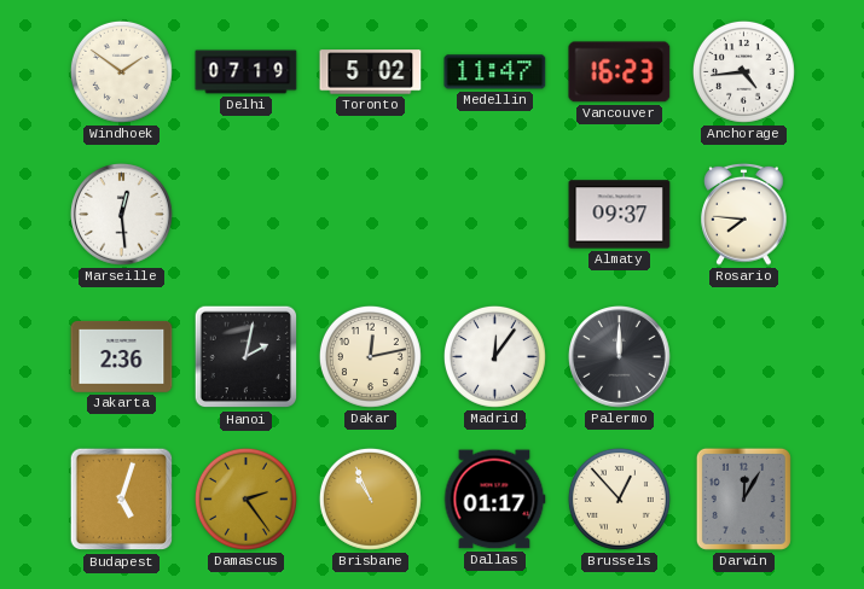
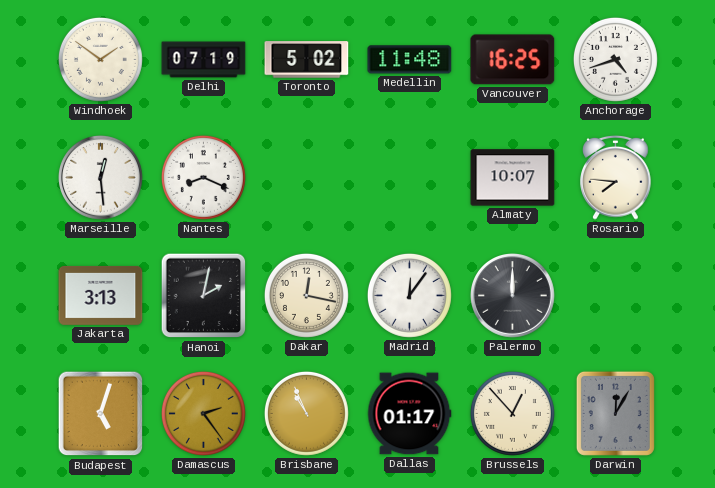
Medellin: 11:47 -> 11:48
Vancouver: 16:23 -> 16:25
Anchorage: 4:44 -> 4:42
Nantes: none -> 8:19
Almaty: 09:37 -> 10:07
Jakarta: 2:36 -> 3:13
Dakar: 12:13 -> 12:17
